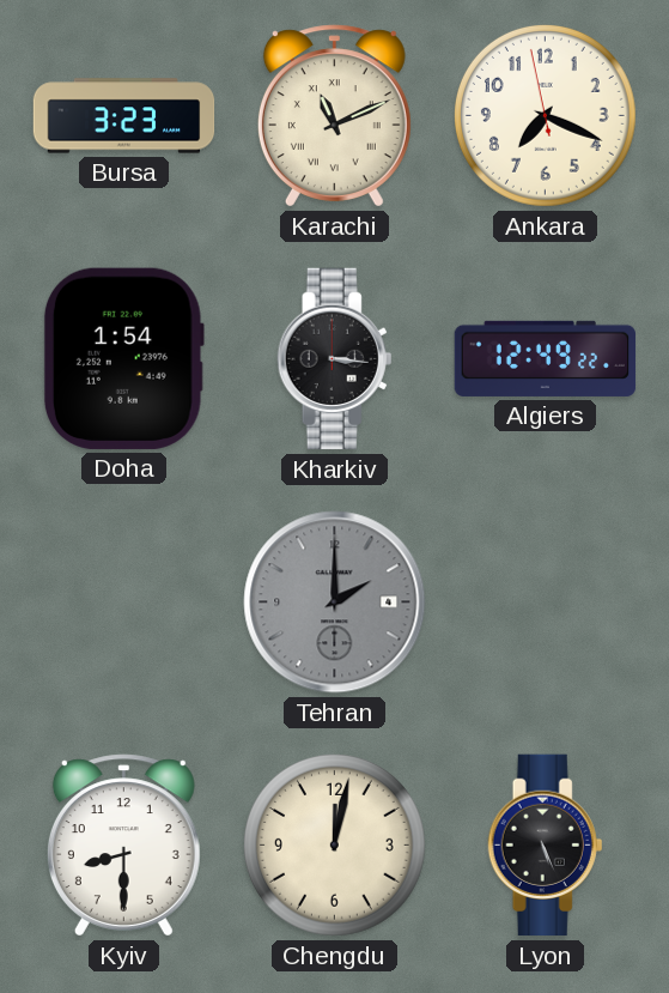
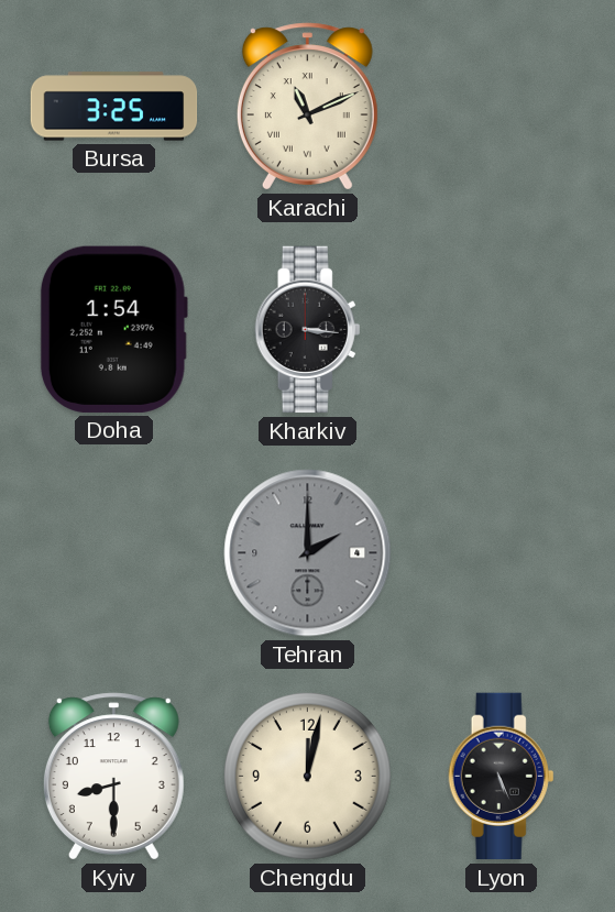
Bursa: 3:23 -> 3:25
Ankara: 7:18 -> none
Algiers: 12:49 -> none
